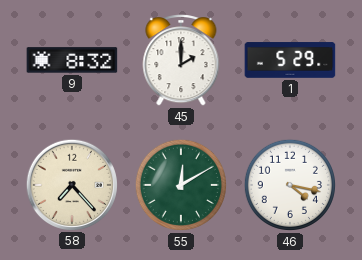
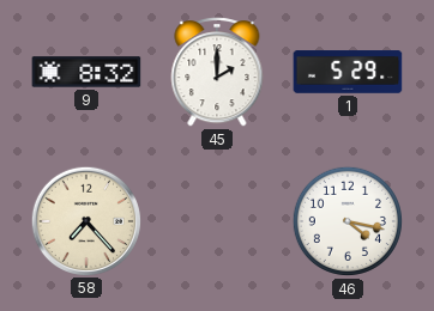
55: 12:10 -> none
